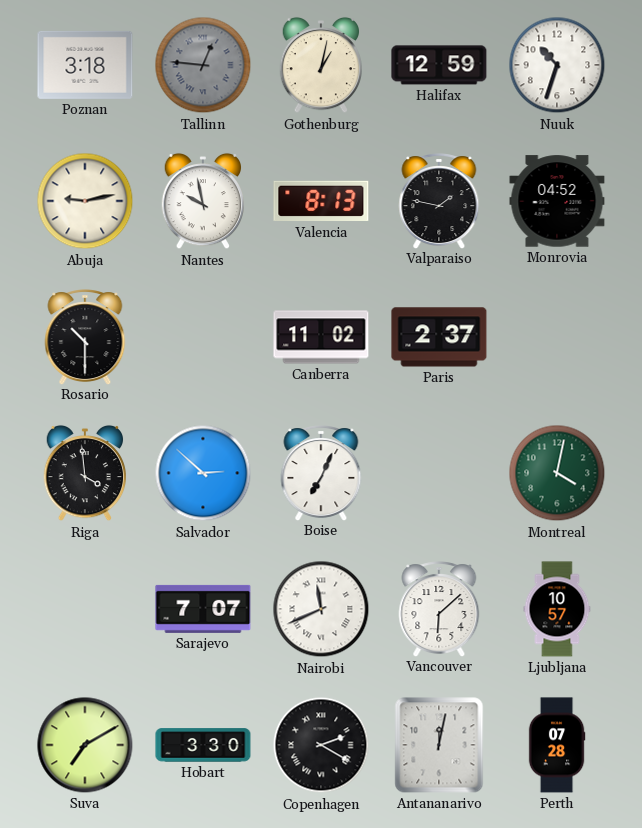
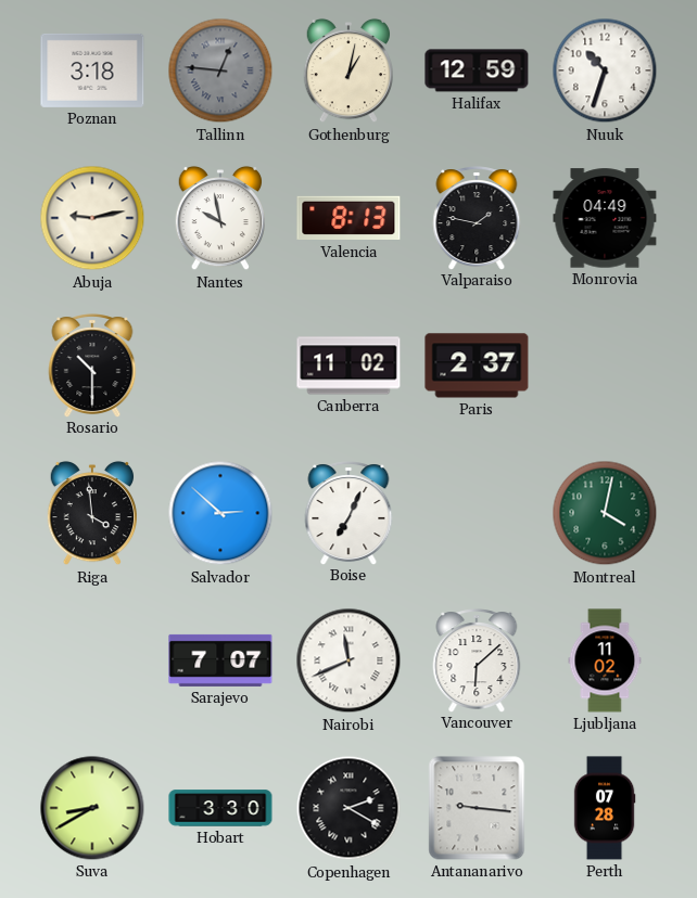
Monrovia: 04:52 -> 04:49
Ljubljana: 10:57 -> 11:02
Suva: 7:10 -> 8:40
Antananarivo: 12:02 -> 9:16
